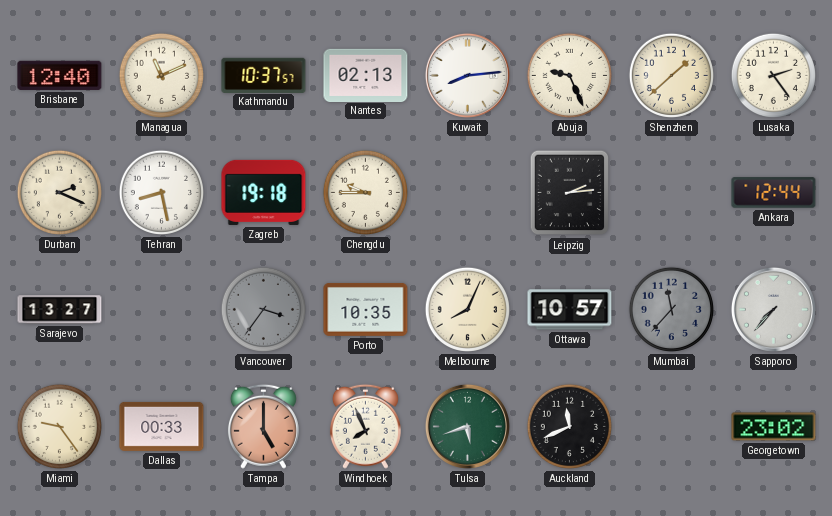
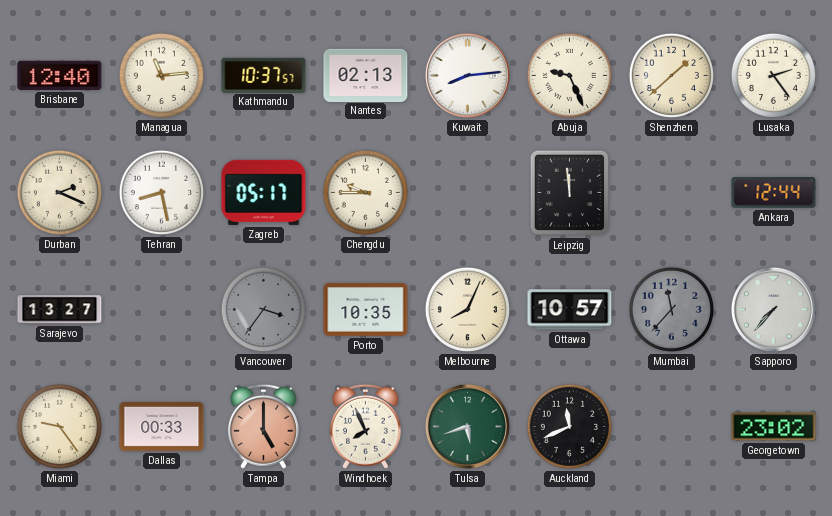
Managua: 11:11 -> 11:14
Zagreb: 19:18 -> 05:17
Leipzig: 2:14 -> 11:59
